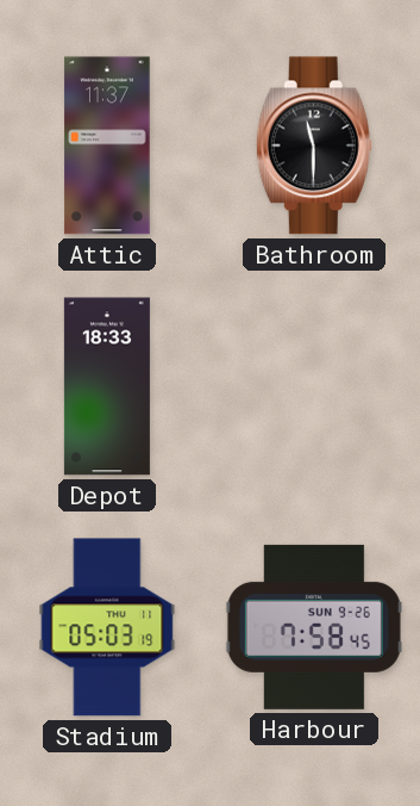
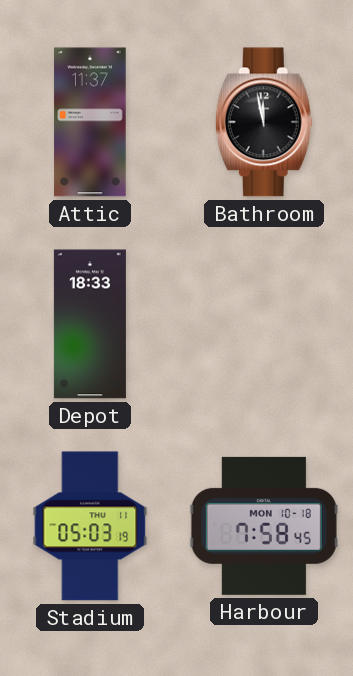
Bathroom: 11:30 -> 11:58
Harbour date: SUN 9-26 -> MON 10-18
